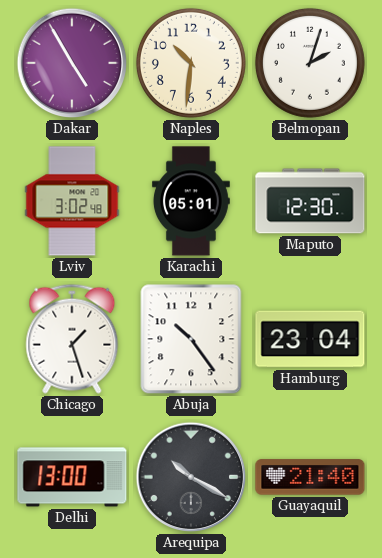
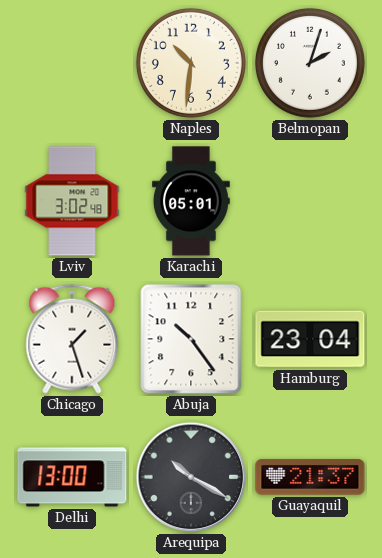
Dakar: 4:55 -> none
Maputo: 12:30 -> none
Guayaquil: 21:40 -> 21:37
